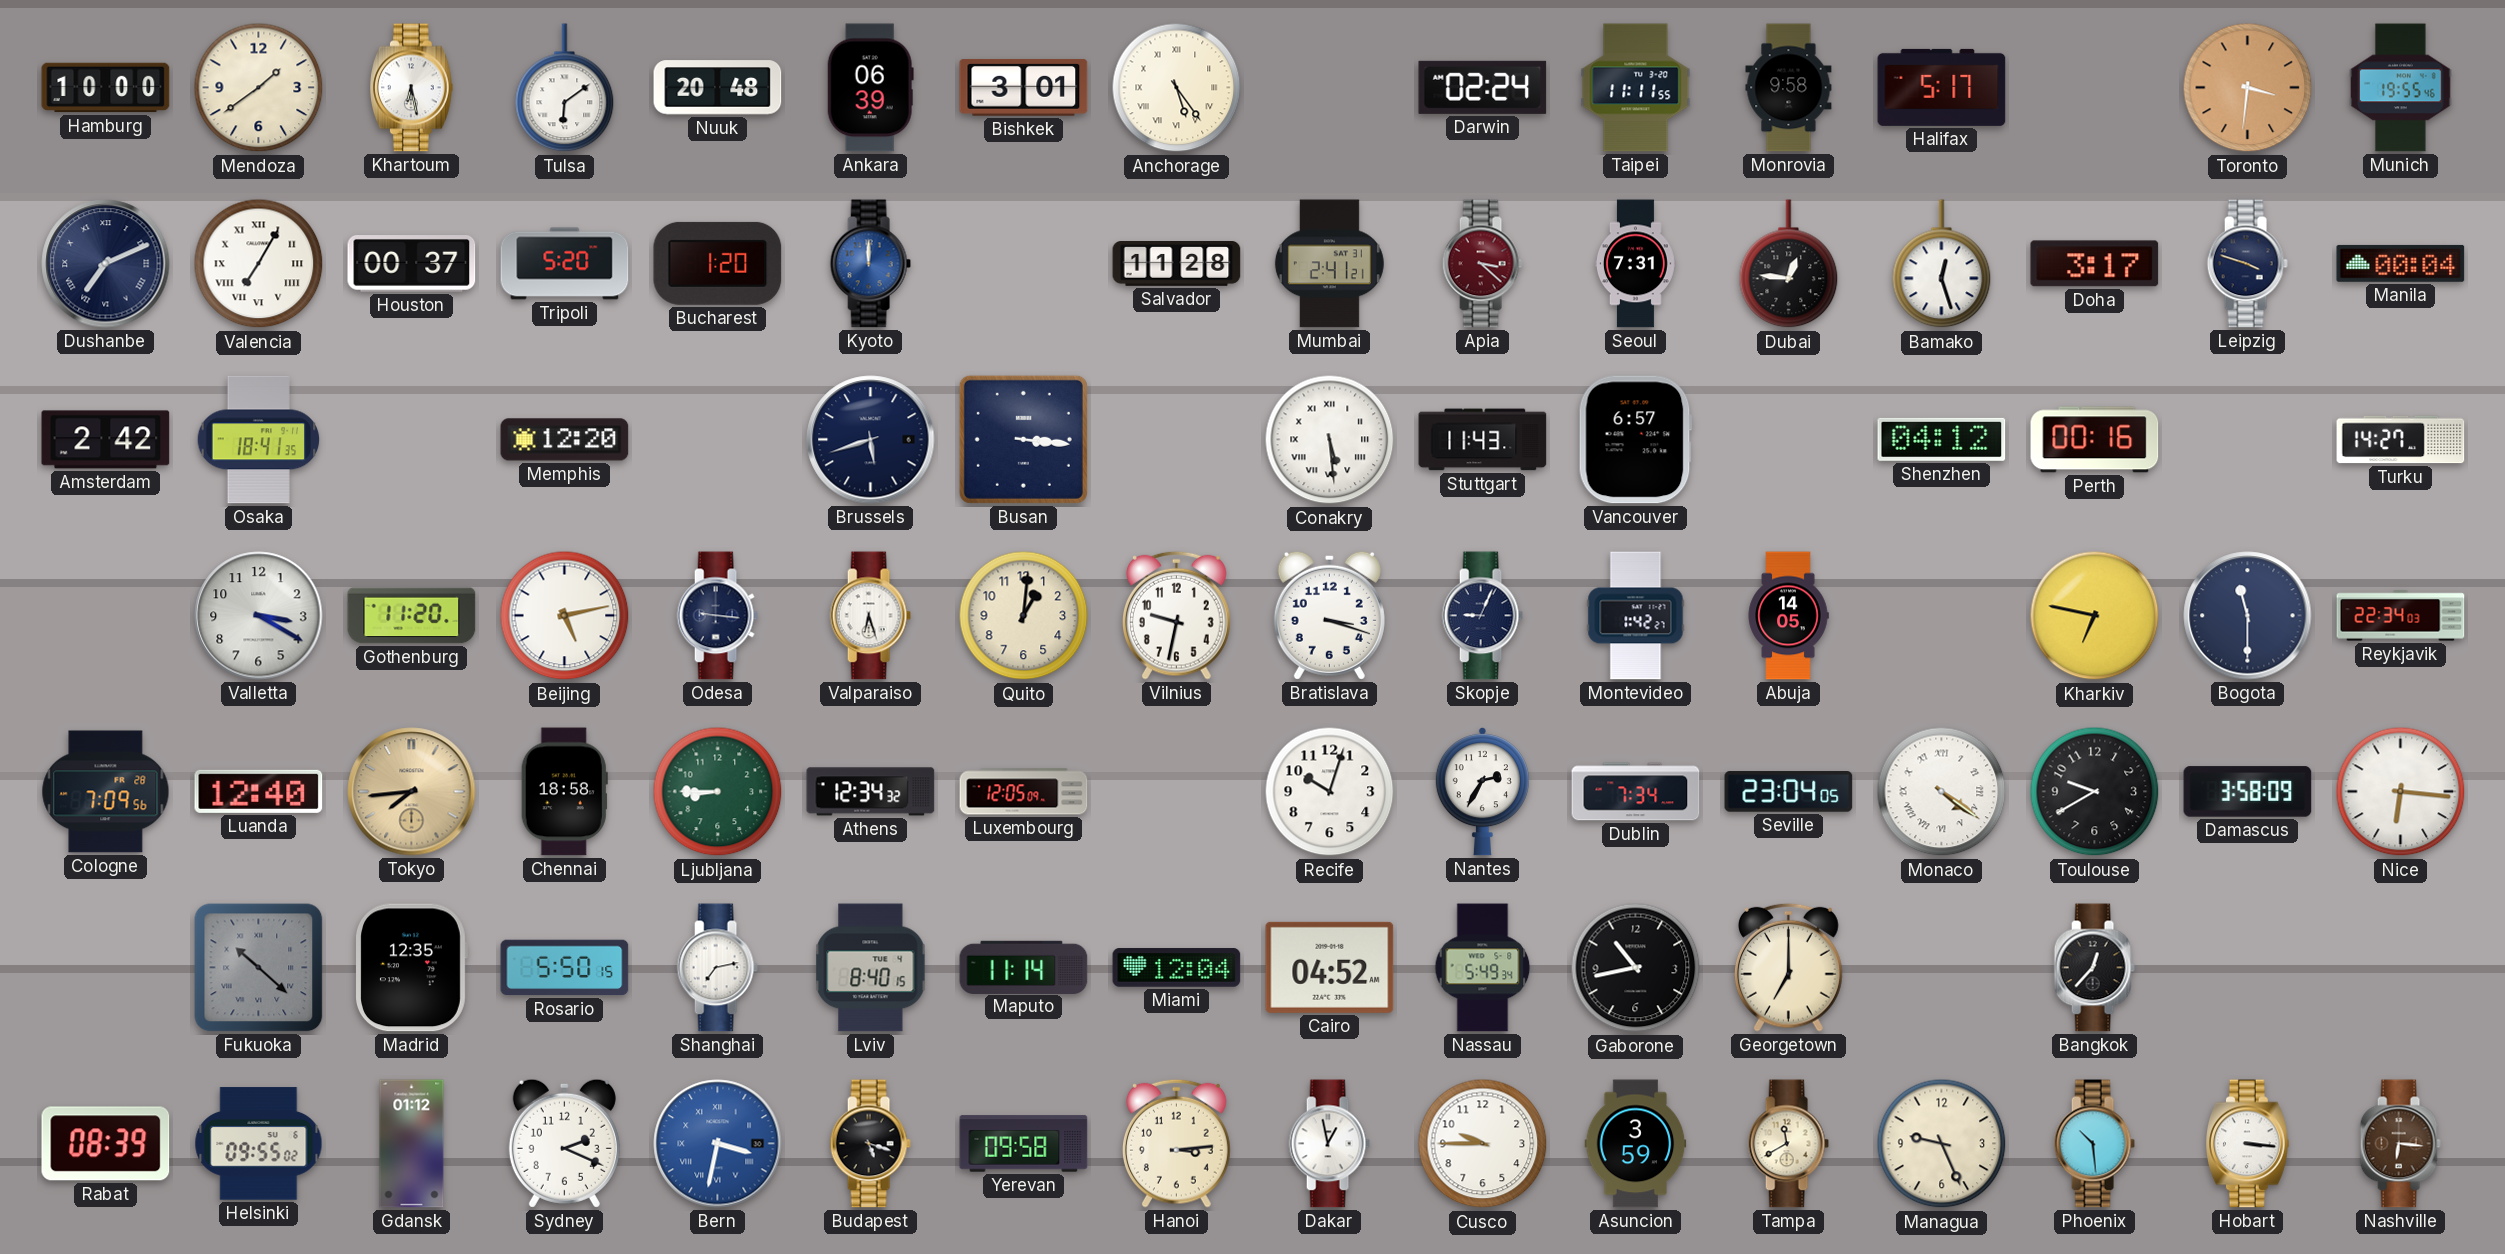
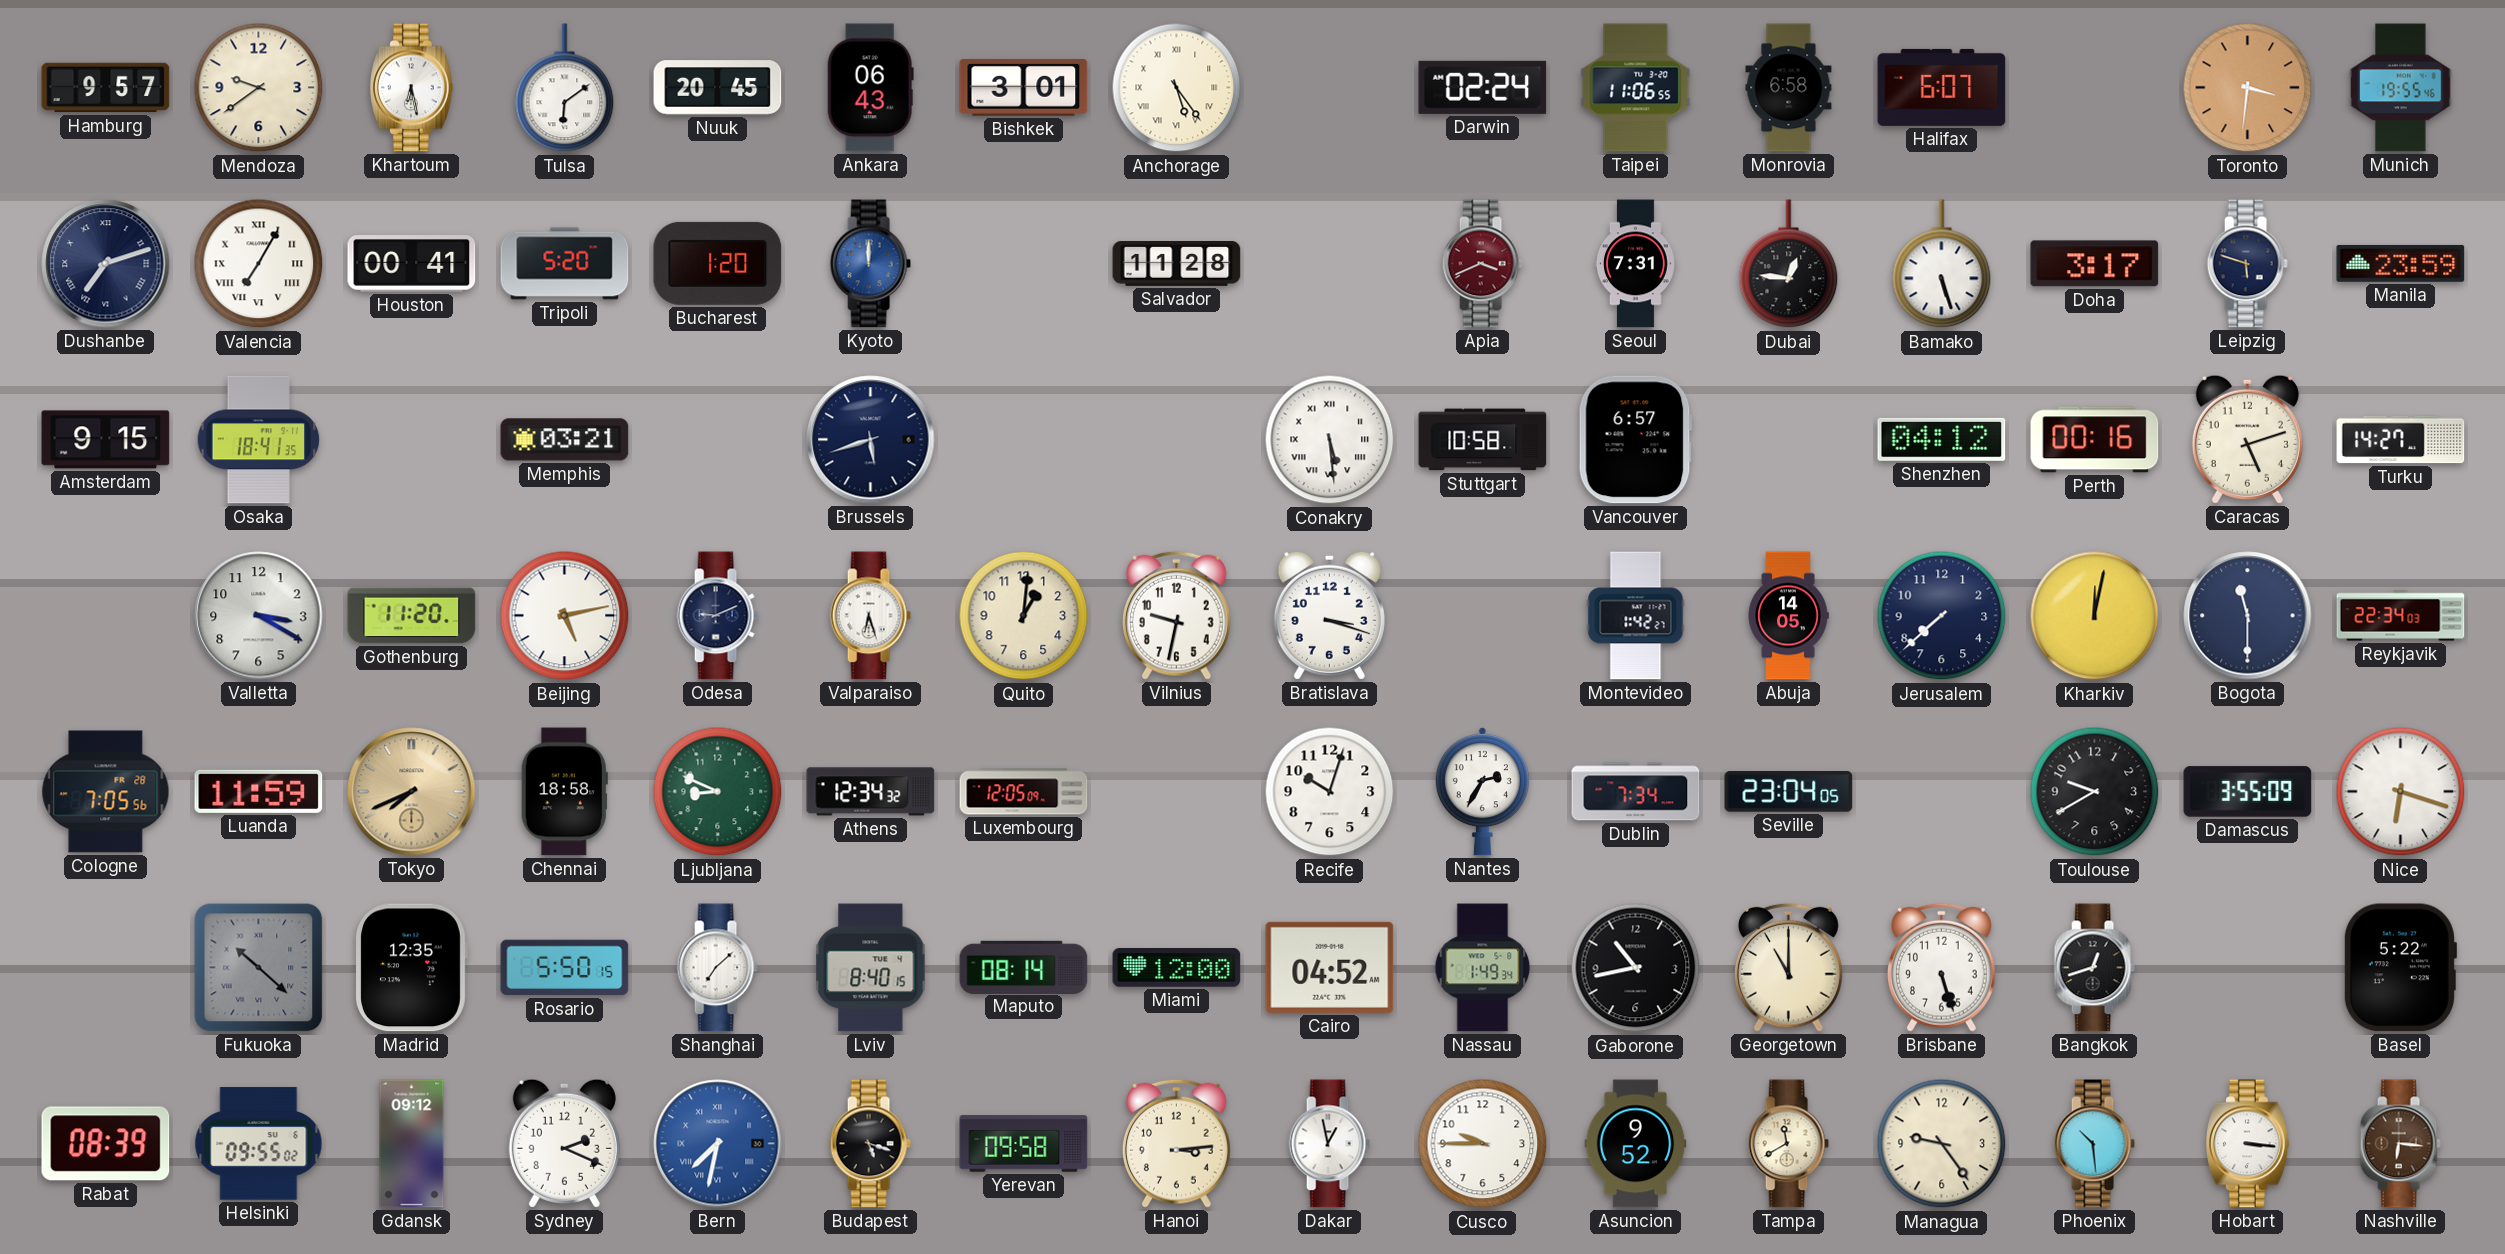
Hamburg: 10:00 -> 9:57
Mendoza: 1:39 -> 9:39
Nuuk: 20:48 -> 20:45
Ankara: 06:39 -> 06:43
Taipei: 11:11 -> 11:06
Monrovia: 9:58 -> 6:58
Halifax: 5:17 -> 6:07
Dushanbe: 7:11 -> 7:12
Houston: 00:37 -> 00:41
Mumbai: 2:41 -> none
Apia: 3:22 -> 3:41
Bamako: 12:27 -> 5:27
Leipzig: 3:48 -> 5:48
Manila: 00:04 -> 23:59
Amsterdam: 2:42 -> 9:15
Memphis: 12:20 -> 03:21
Busan: 3:16 -> none
Stuttgart: 11:43 -> 10:58
Caracas: none -> 5:12
Odesa: 9:16 -> 9:11
Skopje: 9:04 -> none
Jerusalem: none -> 7:38
Kharkiv: 6:47 -> 12:02
Cologne: 7:09 -> 7:05
Luanda: 12:40 -> 11:59
Tokyo: 7:44 -> 7:41
Ljubljana: 8:45 -> 8:49
Monaco: 4:21 -> none
Damascus: 3:58 -> 3:55
Nice: 6:16 -> 6:18
Shanghai: 7:13 -> 7:08
Maputo: 11:14 -> 08:14
Miami: 12:04 -> 12:00
Nassau: 5:49 -> 1:49
Georgetown: 7:00 -> 11:00
Brisbane: none -> 5:27
Bangkok: 12:37 -> 12:42
Basel: none -> 5:22
Gdansk: 01:12 -> 09:12
Bern: 3:32 -> 7:32
Asuncion: 3:59 -> 9:52
Managua: 9:26 -> 9:24
